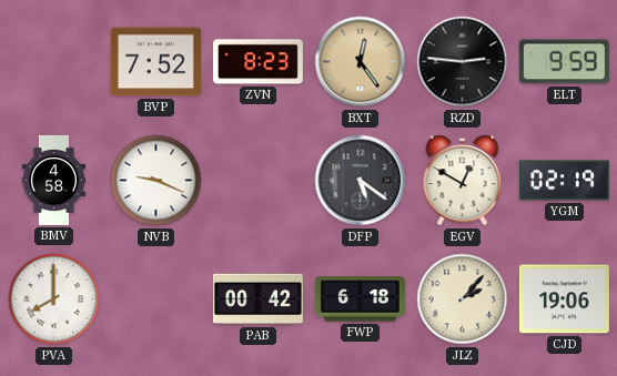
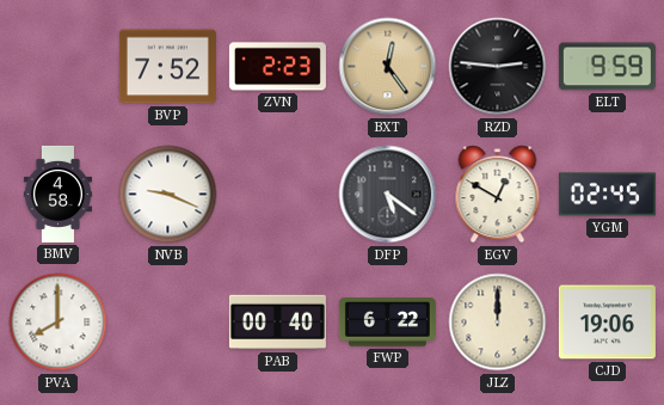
ZVN: 8:23 -> 2:23
YGM: 02:19 -> 02:45
PAB: 00:42 -> 00:40
FWP: 6:18 -> 6:22
JLZ: 2:07 -> 12:00
